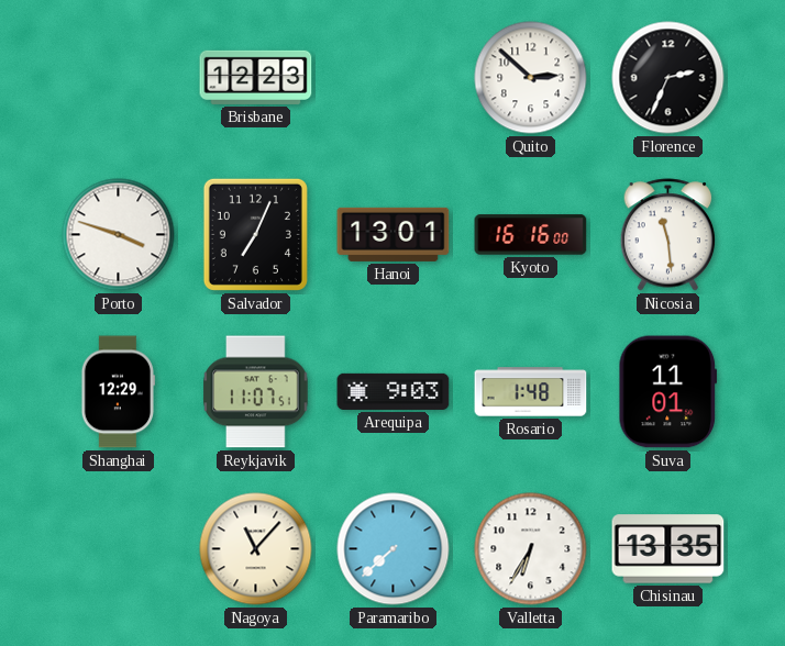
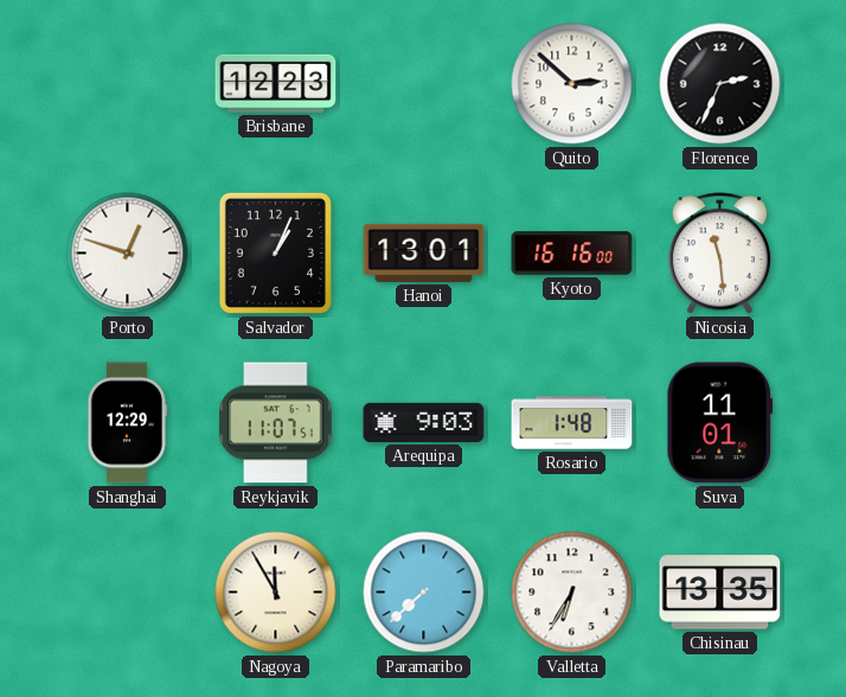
Porto: 3:48 -> 12:48
Salvador: 7:04 -> 1:04
Nagoya: 11:07 -> 11:55
